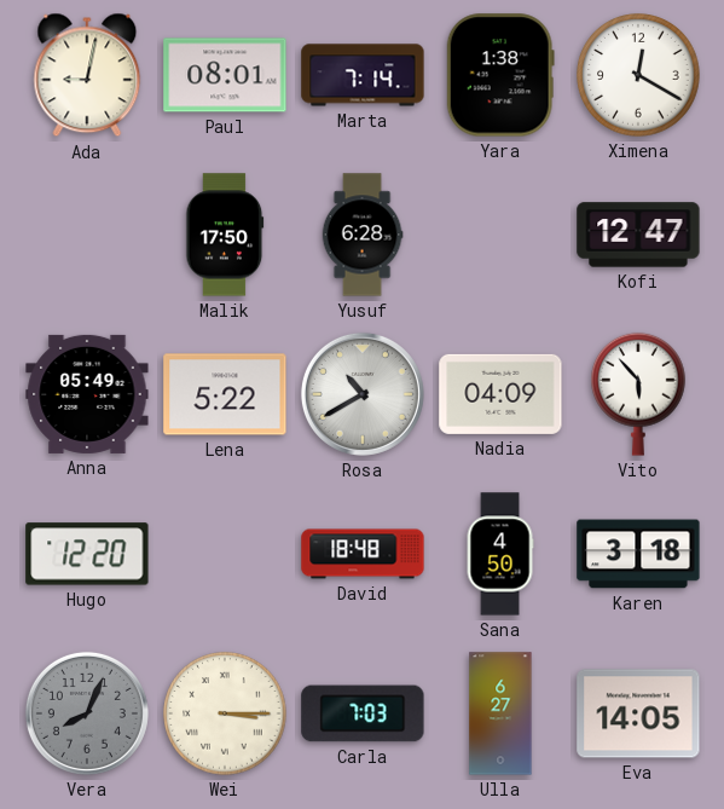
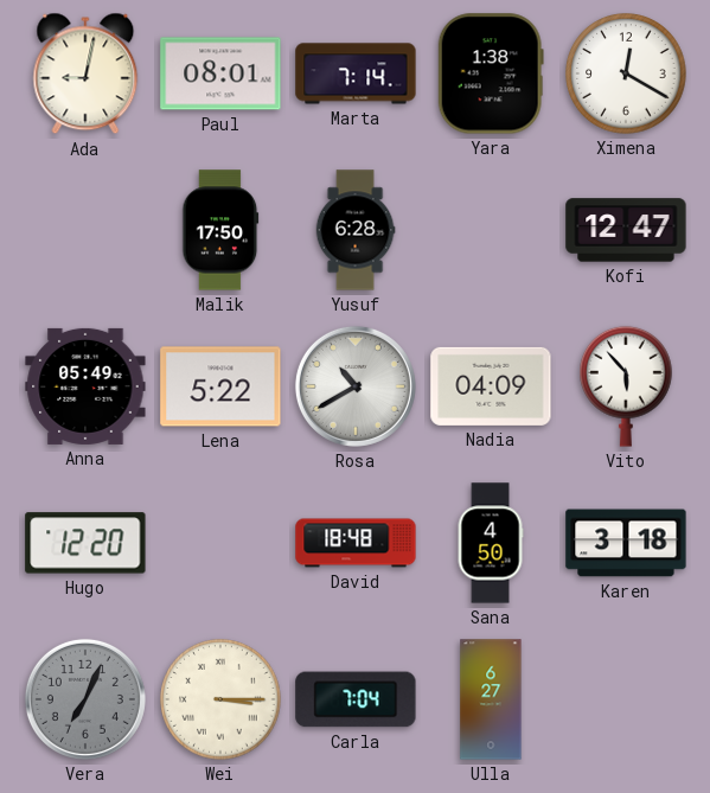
Vera: 8:04 -> 7:04
Carla: 7:03 -> 7:04
Eva: 14:05 -> none
